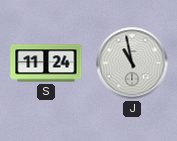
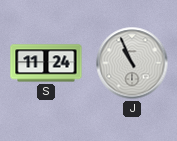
J: 10:58 -> 10:56
